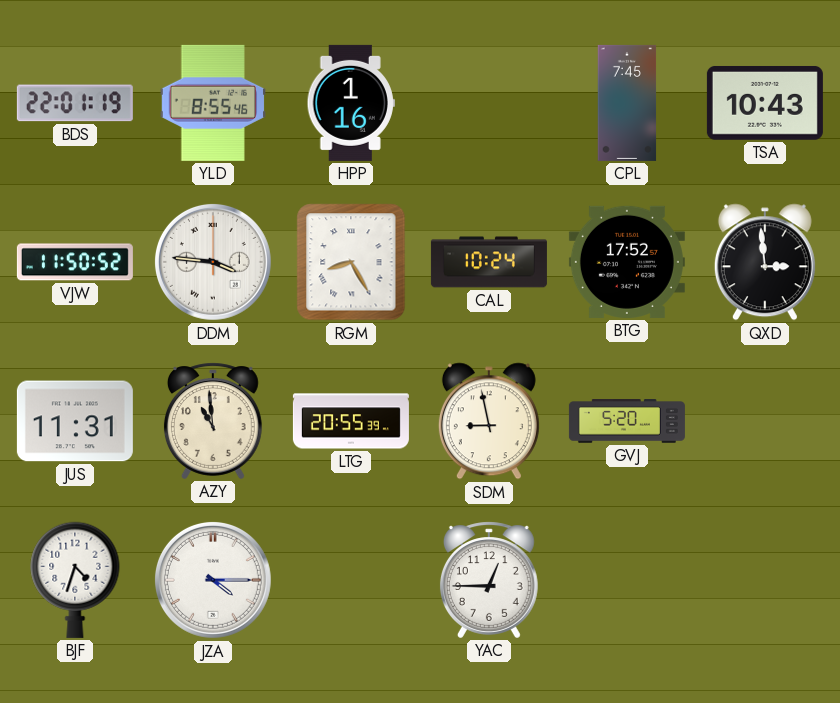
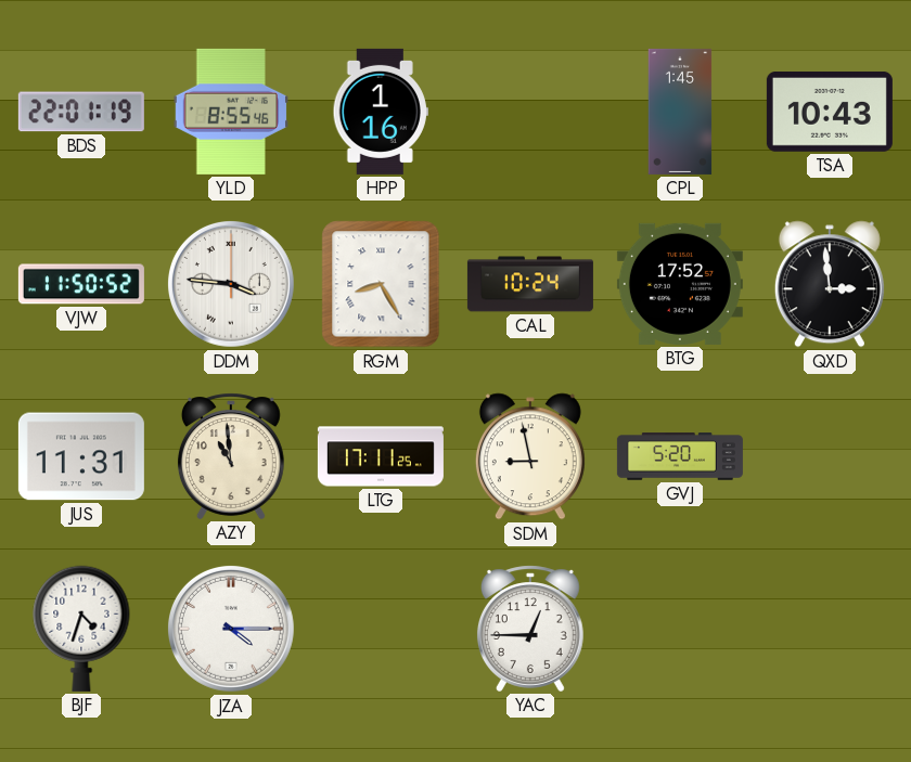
CPL: 7:45 -> 1:45
LTG: 20:55 -> 17:11
